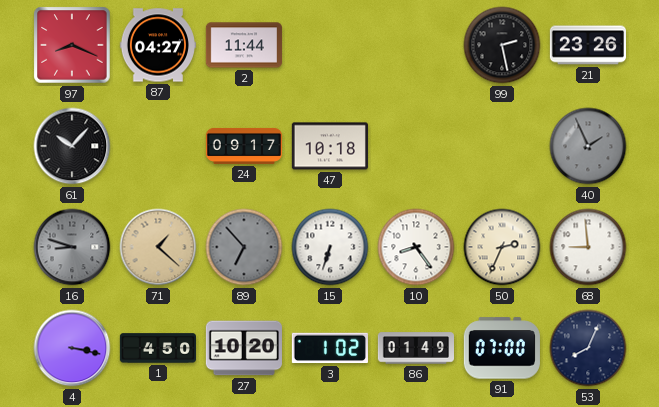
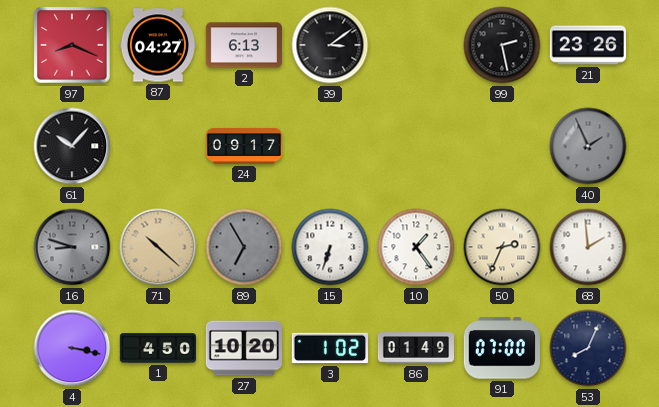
2: 11:44 -> 6:13
39: none -> 3:09
47: 10:18 -> none
71: 1:22 -> 10:22
89: 6:53 -> 6:55
10: 8:24 -> 1:24
68: 8:59 -> 1:59
